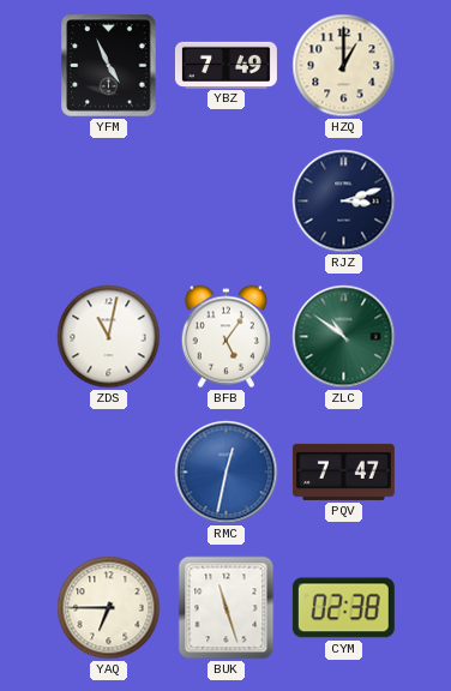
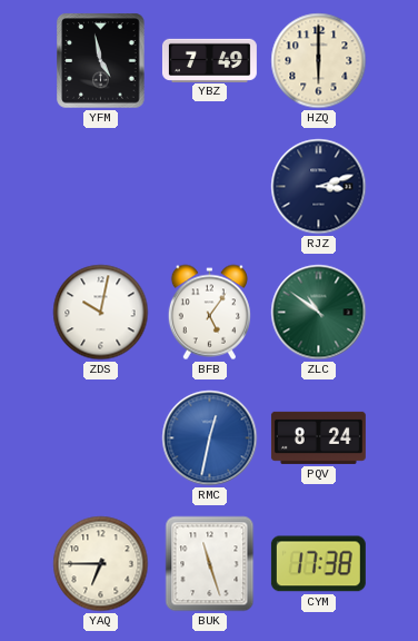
YFM: 4:56 -> 4:58
HZQ: 1:00 -> 6:00
ZDS: 11:02 -> 10:02
PQV: 7:47 -> 8:24
CYM: 02:38 -> 17:38
